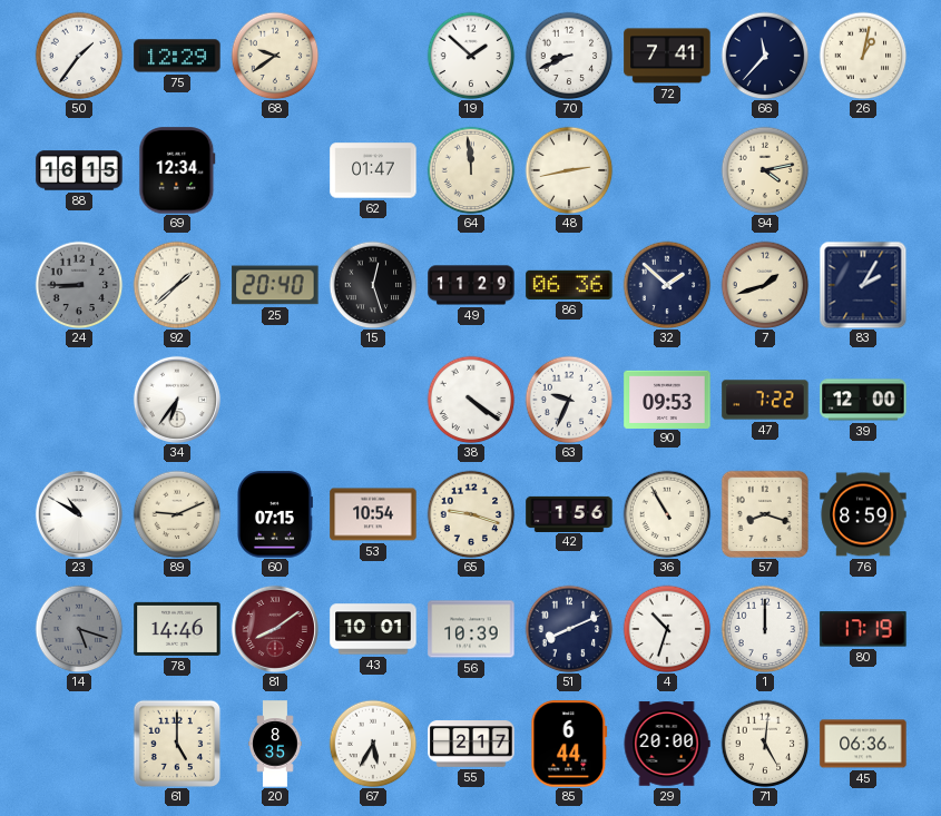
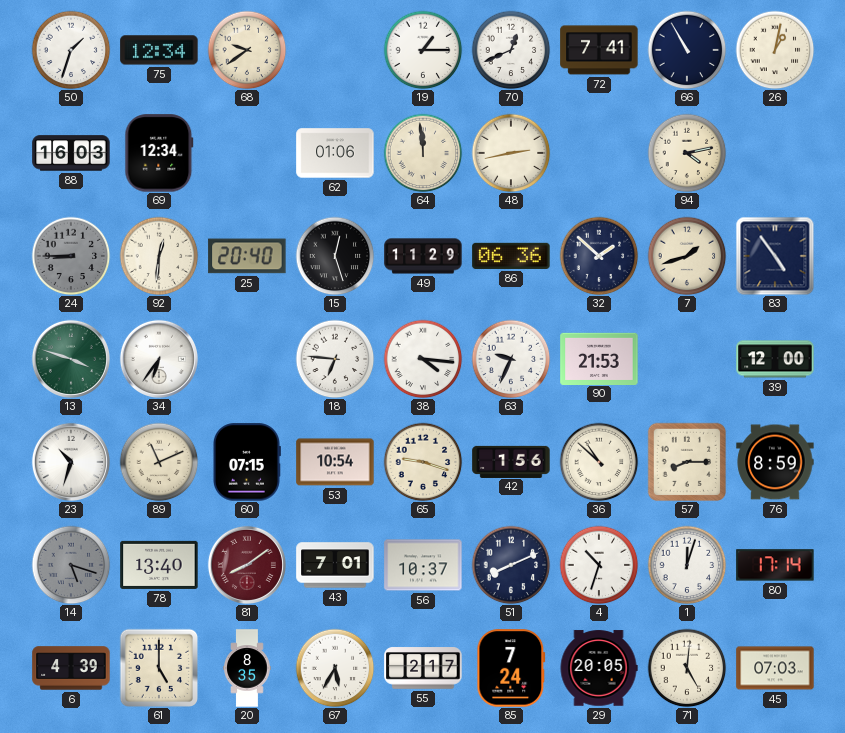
50: 1:36 -> 1:33
75: 12:29 -> 12:34
19: 1:52 -> 1:15
70: 8:41 -> 12:41
66: 11:37 -> 10:55
88: 16:15 -> 16:03
62: 01:47 -> 01:06
92: 1:38 -> 12:31
83: 2:05 -> 4:54
13: none -> 3:48
18: none -> 6:46
38: 4:21 -> 4:16
90: 09:53 -> 21:53
47: 7:22 -> none
23: 10:50 -> 10:33
89: 9:11 -> 11:11
36: 10:55 -> 10:52
57: 8:18 -> 8:15
78: 14:46 -> 13:40
43: 10:01 -> 7:01
56: 10:39 -> 10:37
1: 12:00 -> 12:03
80: 17:19 -> 17:14
6: none -> 4:39
85: 6:44 -> 7:24
29: 20:00 -> 20:05
45: 06:36 -> 07:03
